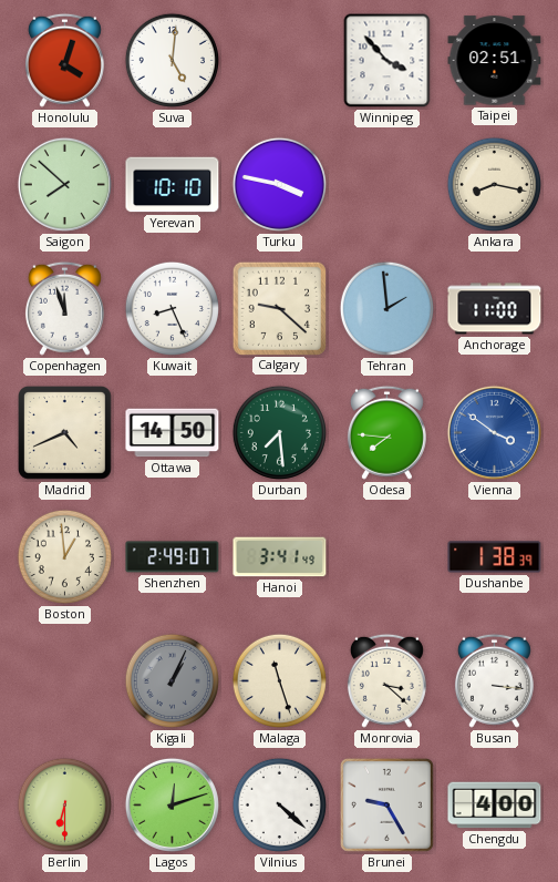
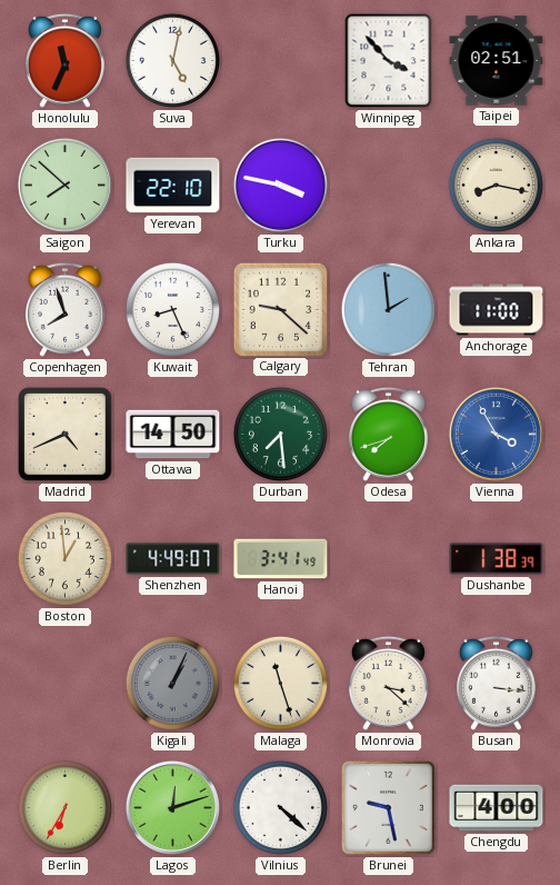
Honolulu: 4:03 -> 11:34
Suva: 5:01 -> 5:02
Yerevan: 10:10 -> 22:10
Copenhagen: 11:57 -> 7:57
Odesa: 7:46 -> 7:42
Vienna: 3:51 -> 3:55
Shenzhen: 2:49 -> 4:49
Berlin: 6:30 -> 6:35
Brunei: 9:25 -> 9:28
